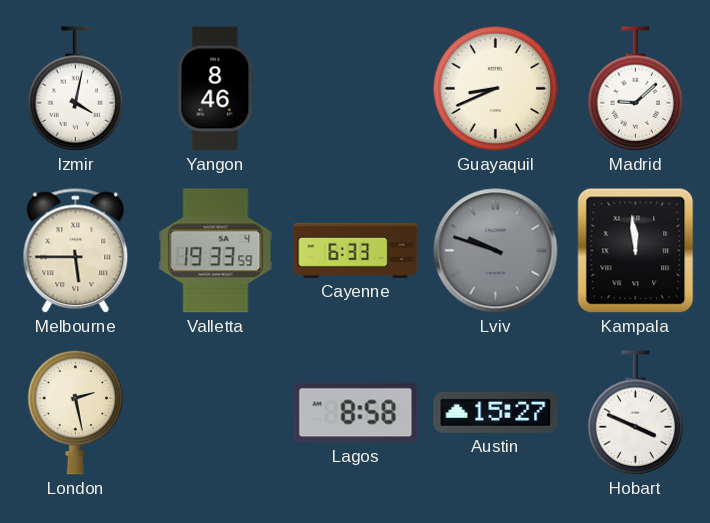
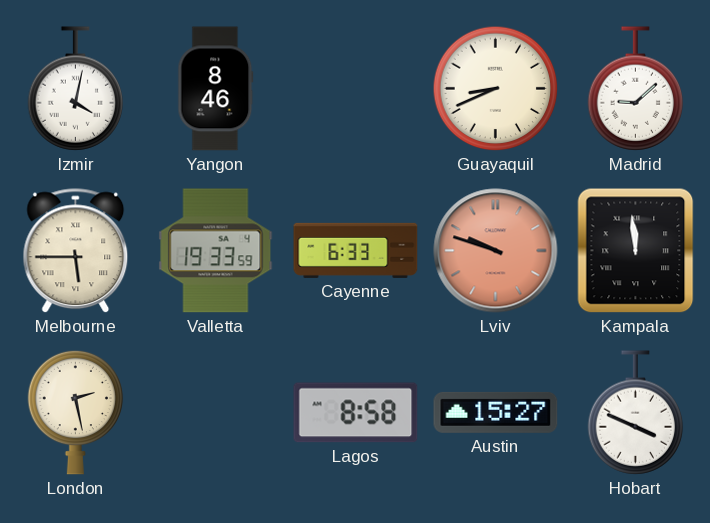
Lviv dial: grey -> salmon
